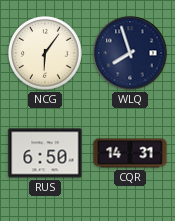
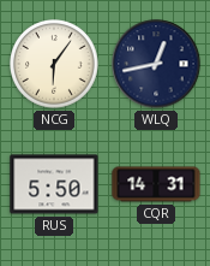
WLQ: 7:57 -> 12:43
RUS: 6:50 -> 5:50
